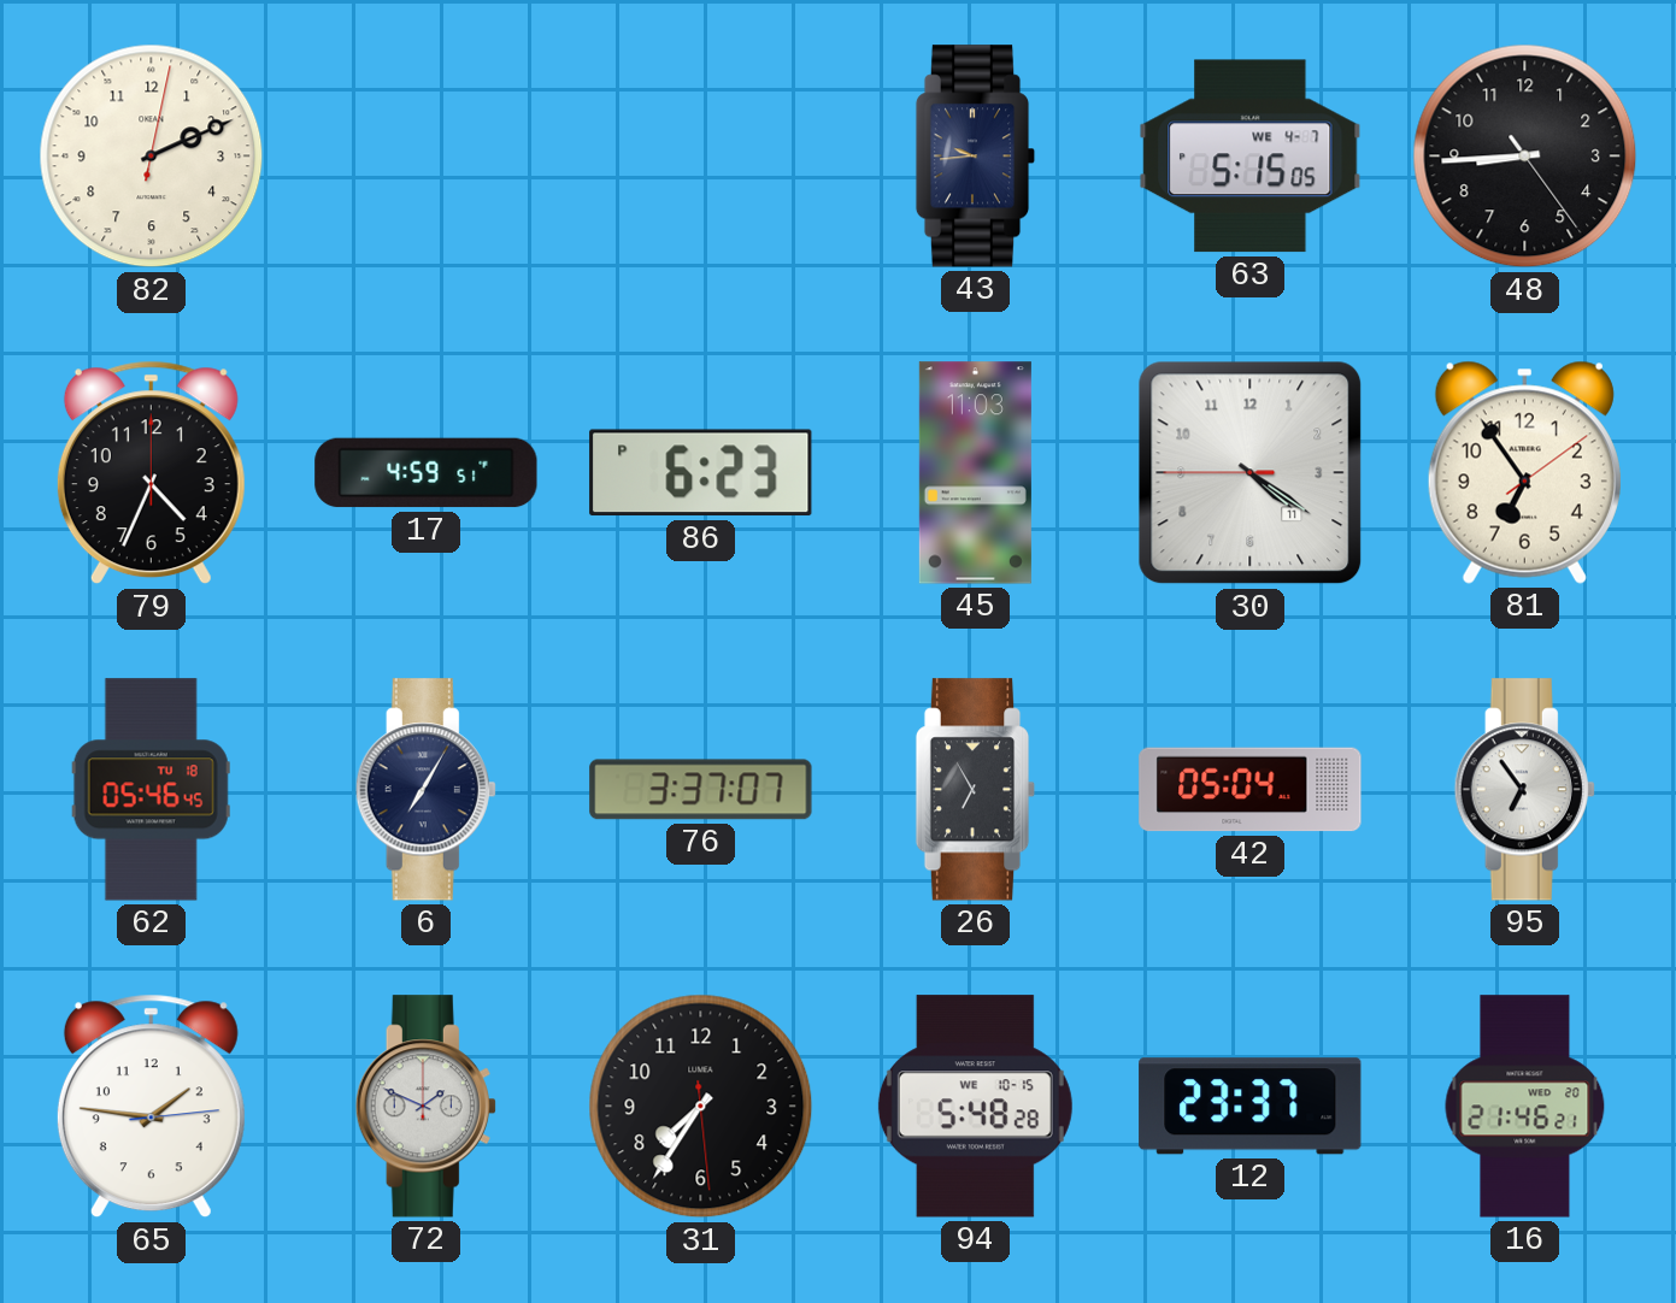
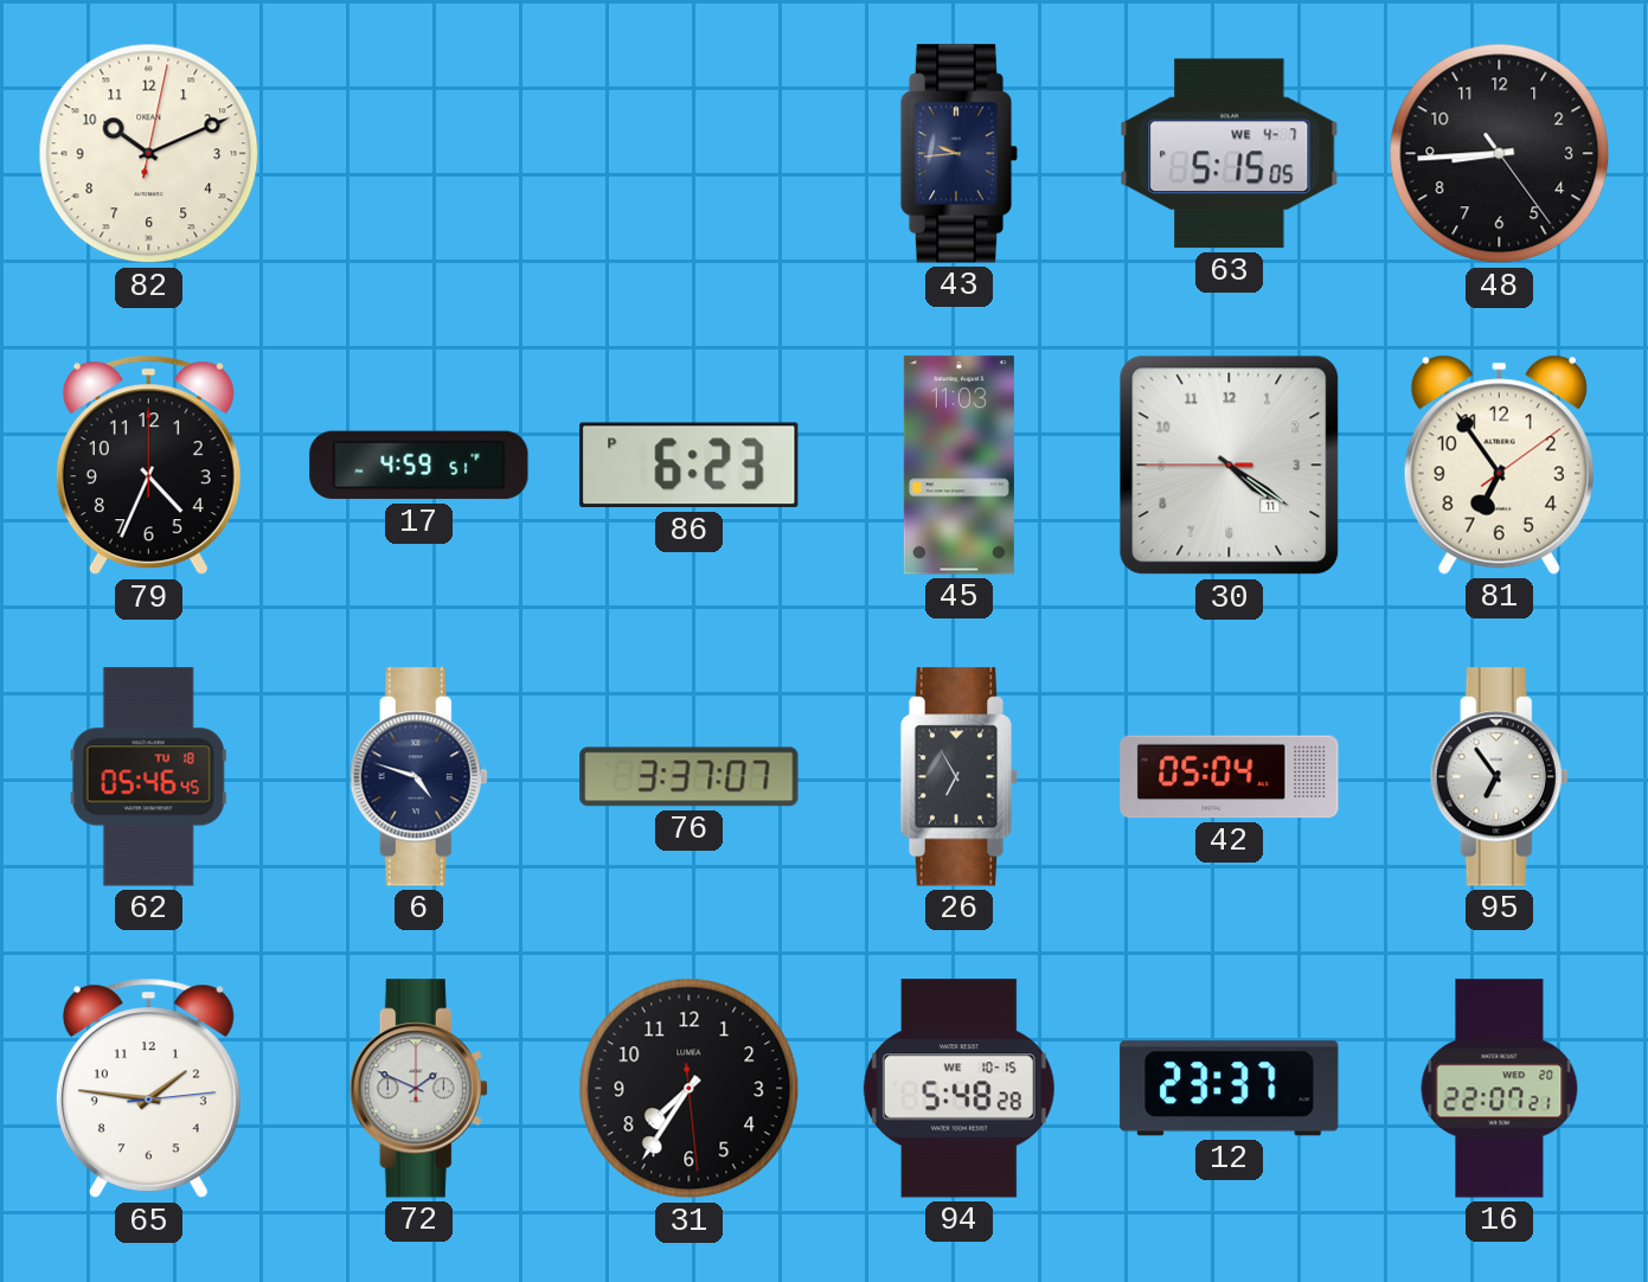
82: 2:11 -> 10:11
6: 7:05 -> 4:48
16: 21:46 -> 22:07
